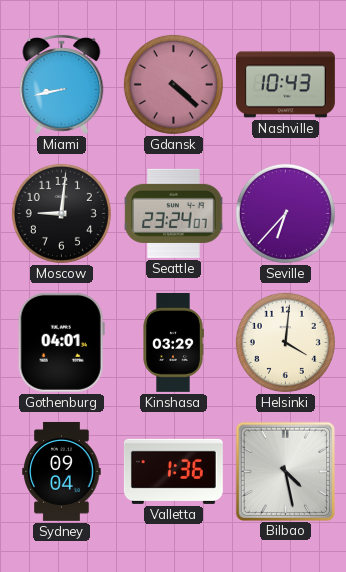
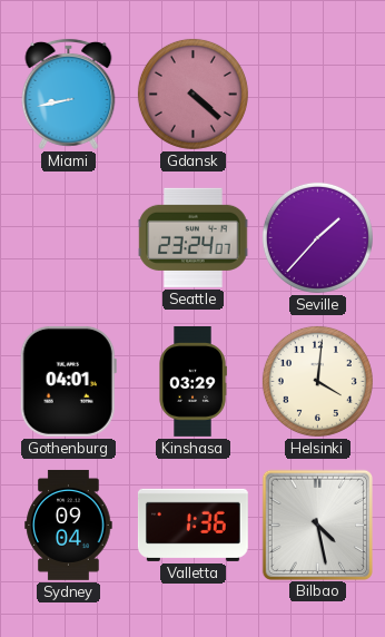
Nashville: 10:43 -> none
Moscow: 9:01 -> none
Seville: 6:37 -> 1:37
